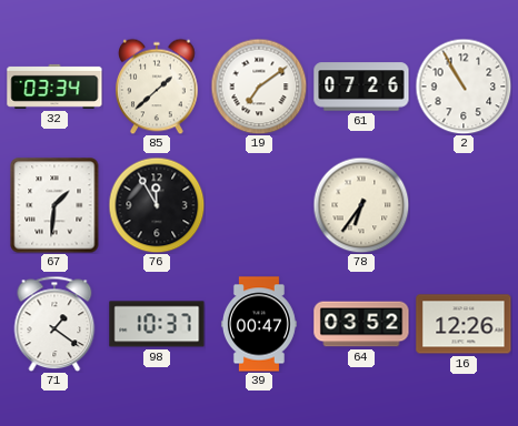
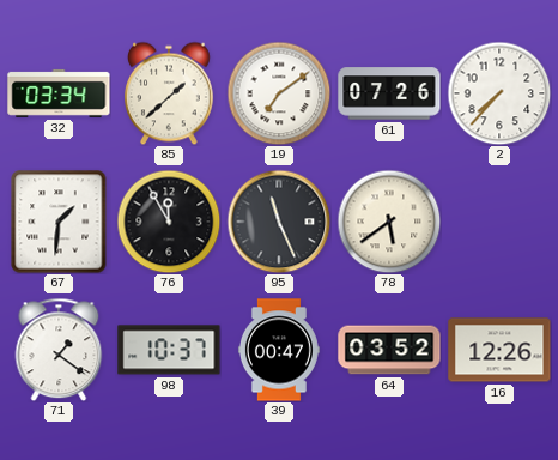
2: 10:55 -> 7:37
95: none -> 11:26
78: 6:36 -> 5:39
